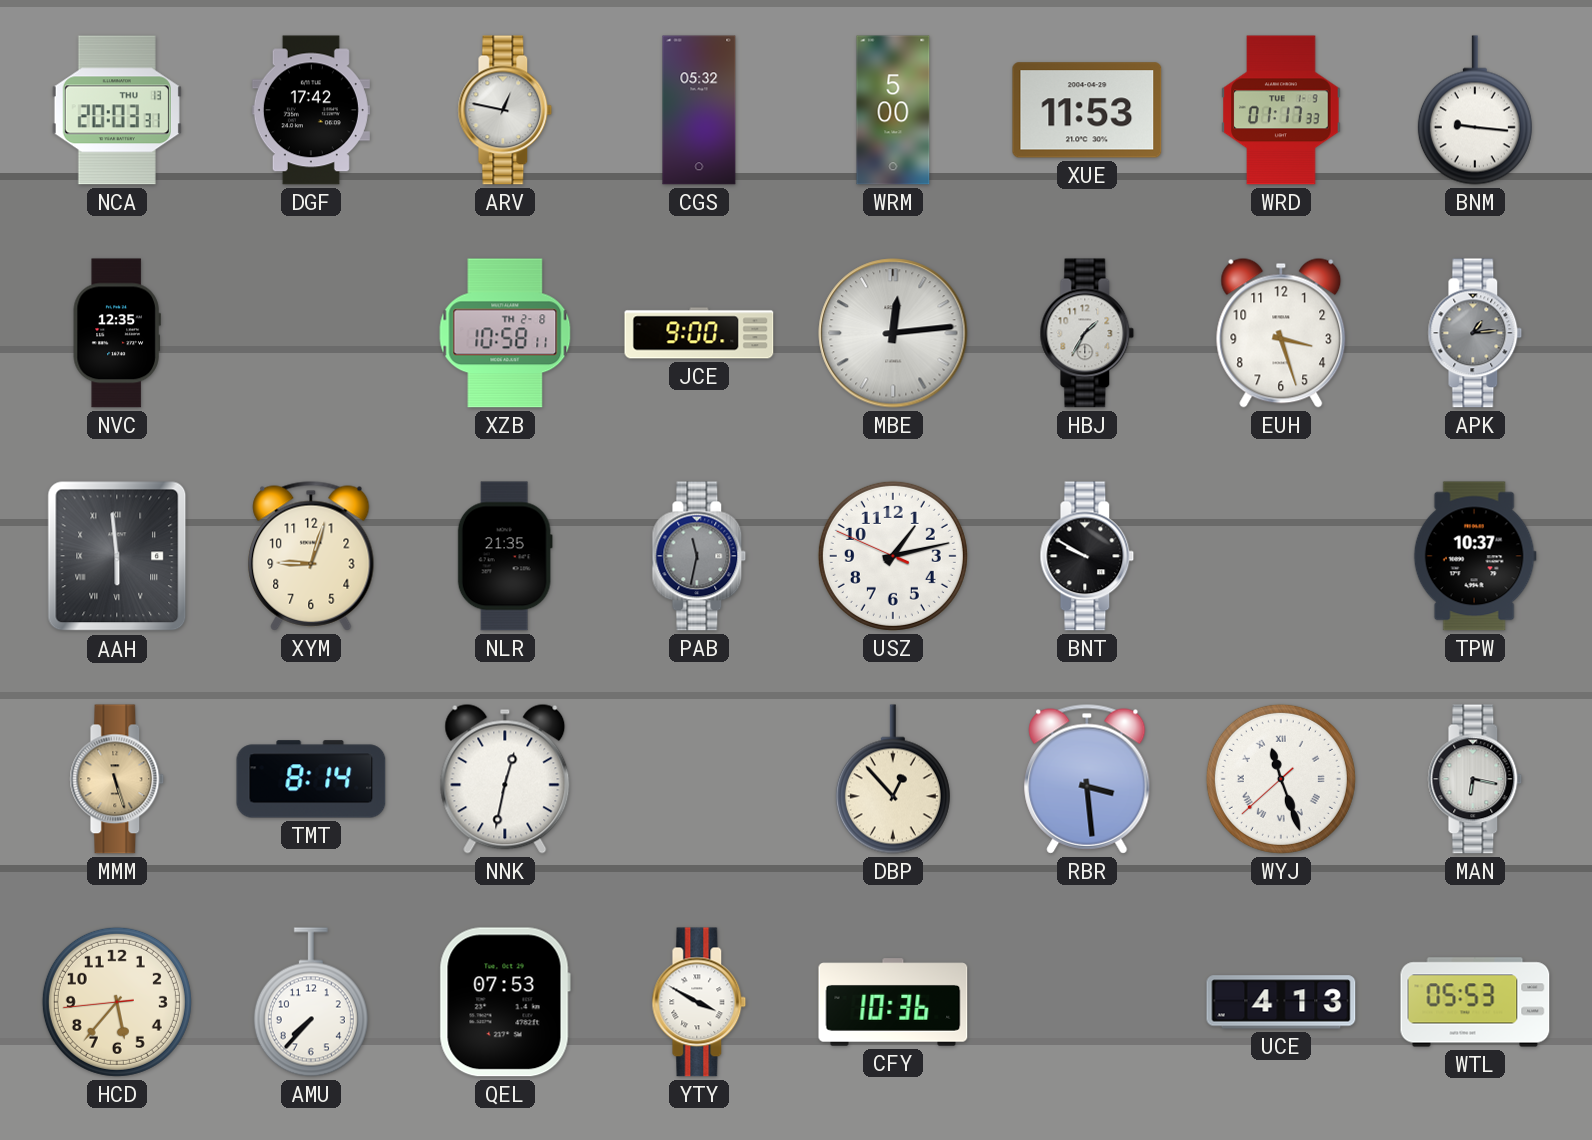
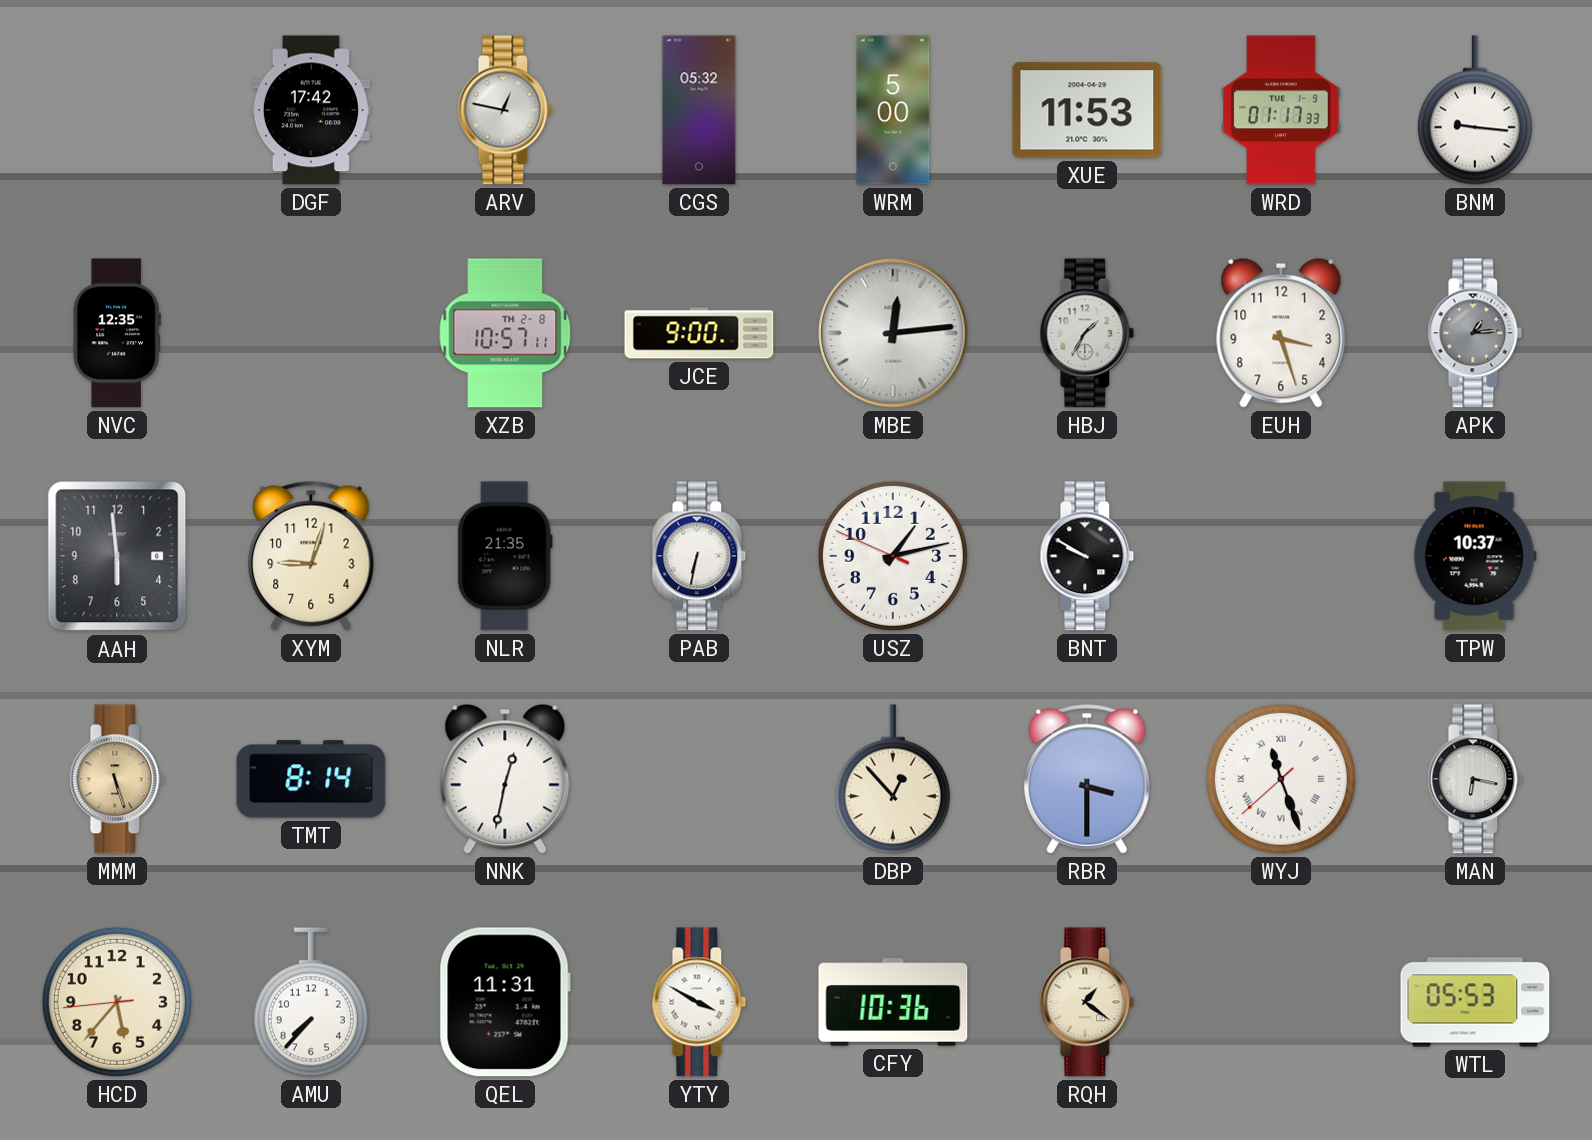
NCA: 20:03 -> none
XZB: 10:58 -> 10:57
AAH numerals: Roman -> Arabic
PAB: 11:32 -> 6:32
PAB dial: grey -> white
RBR: 3:29 -> 3:30
QEL: 07:53 -> 11:31
RQH: none -> 1:21
UCE: 4:13 -> none
